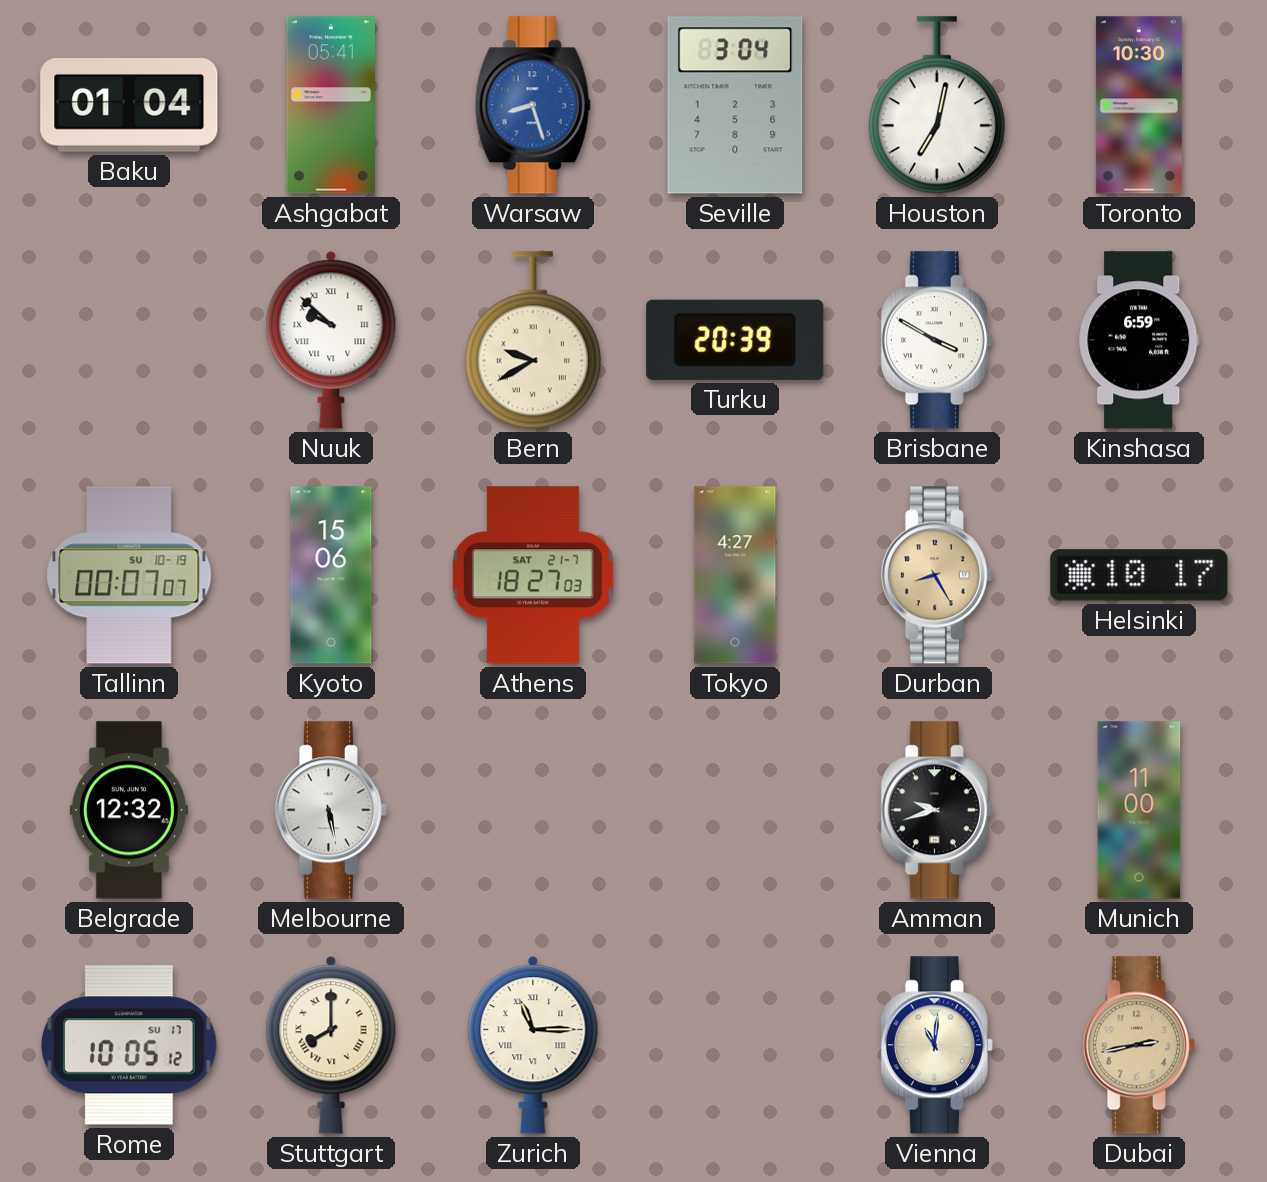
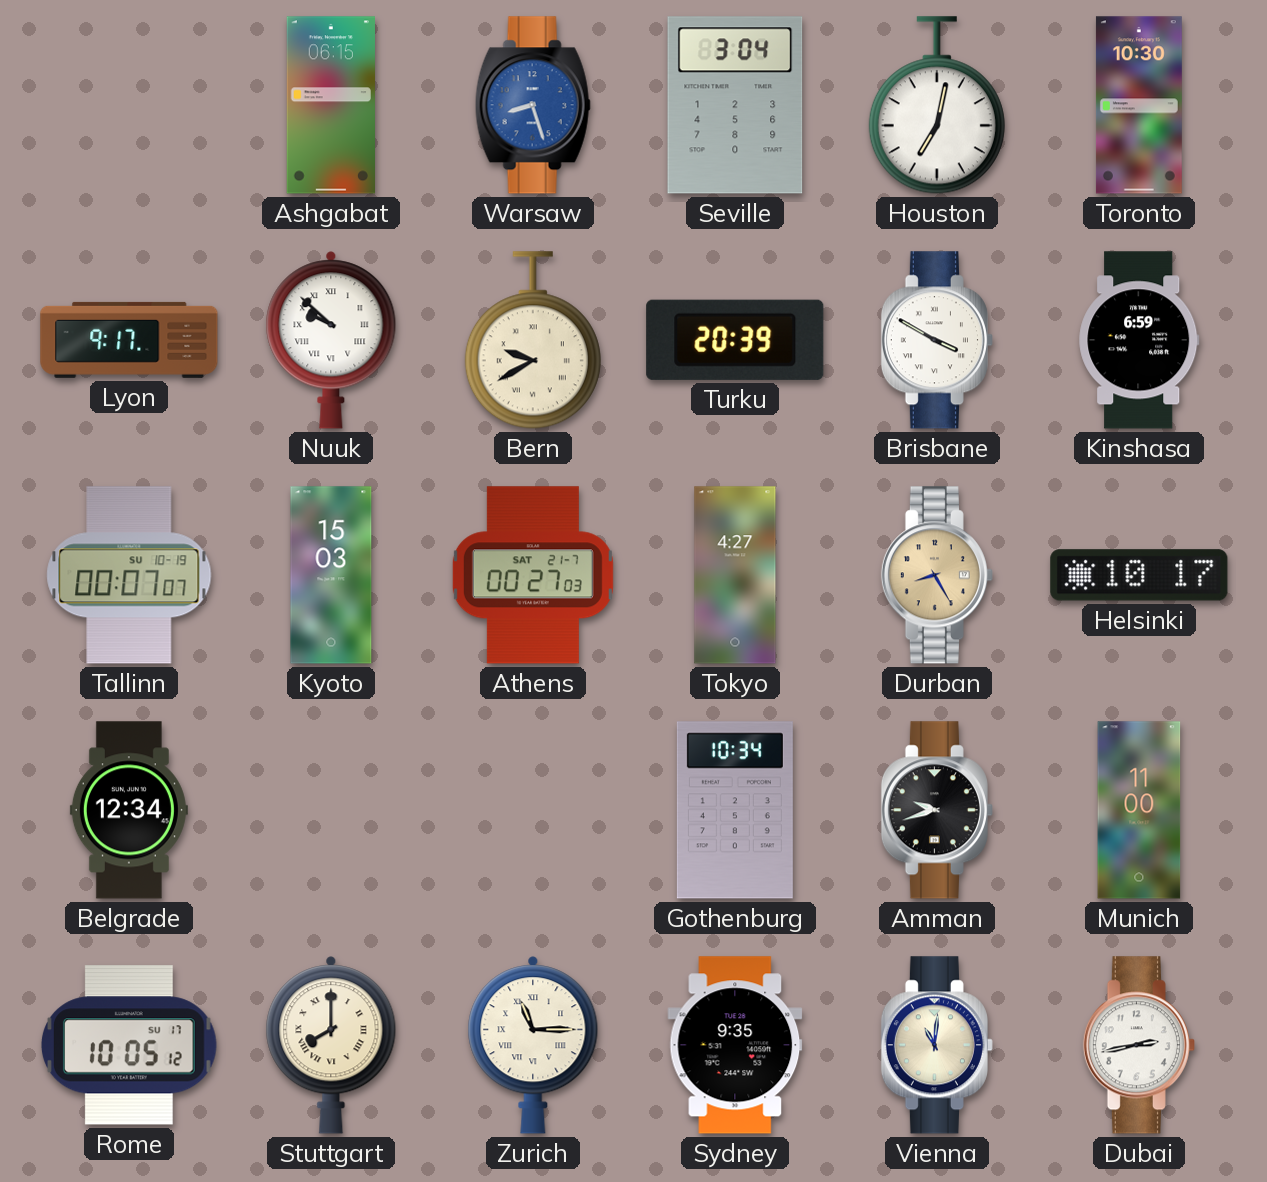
Baku: 01:04 -> none
Ashgabat: 05:41 -> 06:15
Lyon: none -> 9:17
Kyoto: 15:06 -> 15:03
Athens: 18:27 -> 00:27
Belgrade: 12:32 -> 12:34
Melbourne: 5:28 -> none
Gothenburg: none -> 10:34
Sydney: none -> 9:35
Dubai dial: champagne -> white
